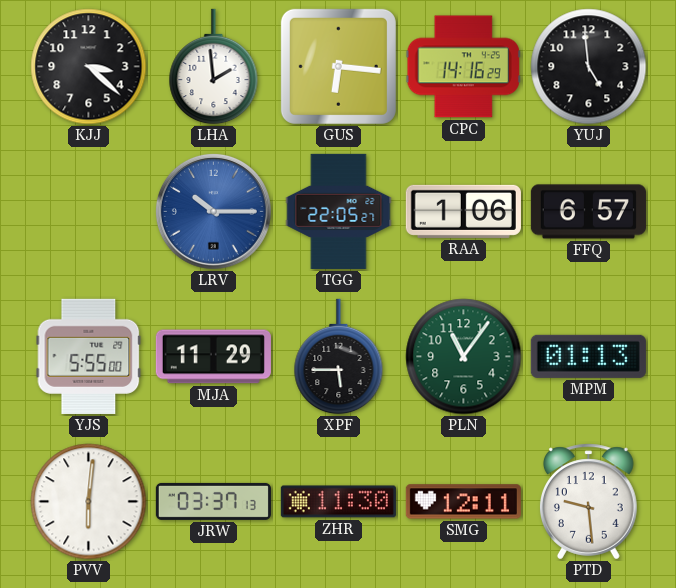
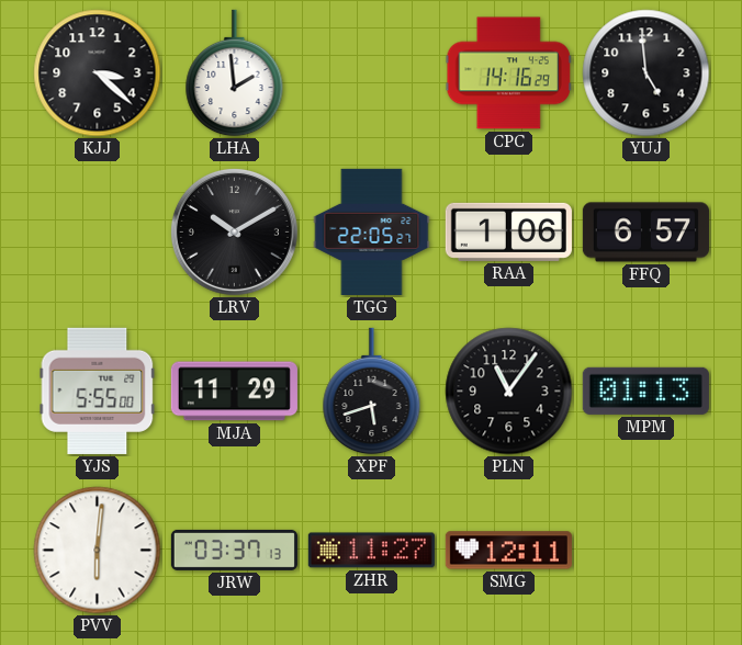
GUS: 6:16 -> none
LRV: 10:15 -> 10:10
LRV dial: blue -> black
XPF: 5:45 -> 5:42
PLN dial: green -> black
ZHR: 11:30 -> 11:27
PTD: 9:29 -> none
